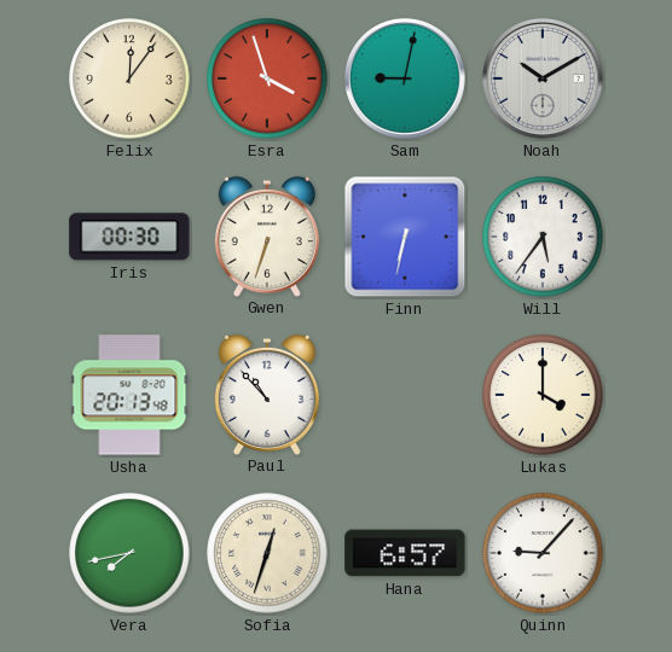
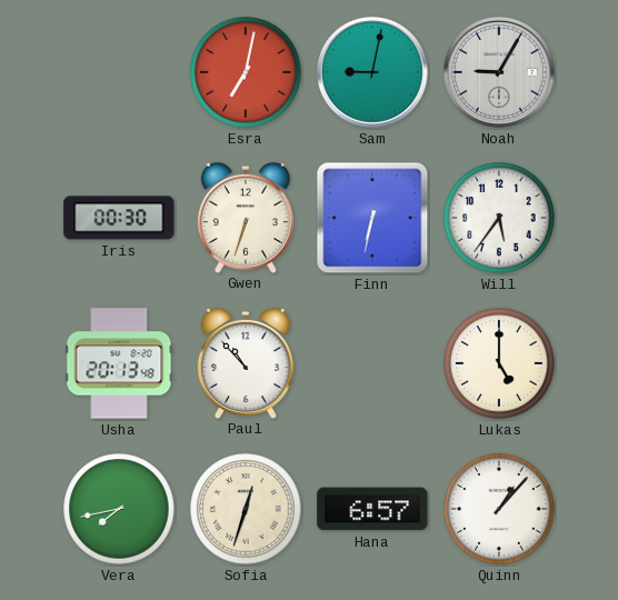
Felix: 12:06 -> none
Esra: 3:57 -> 7:02
Noah: 10:10 -> 9:05
Lukas: 4:00 -> 5:00
Quinn: 9:07 -> 1:07
